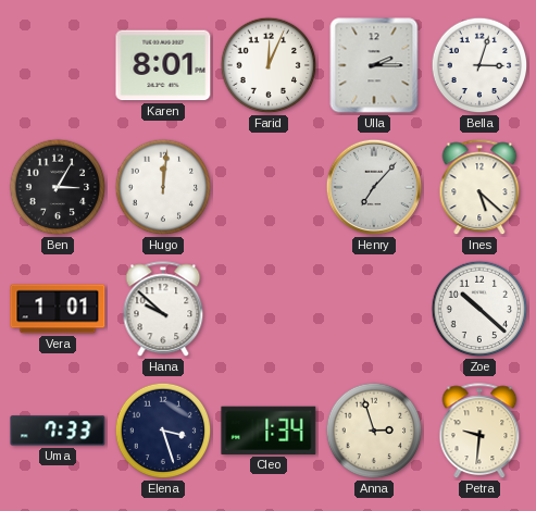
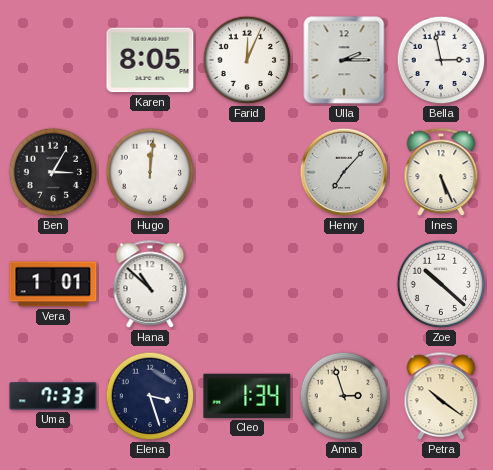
Karen: 8:01 -> 8:05
Bella: 3:03 -> 2:58
Ines: 5:22 -> 5:26
Hana: 9:52 -> 10:52
Petra: 9:31 -> 10:21
